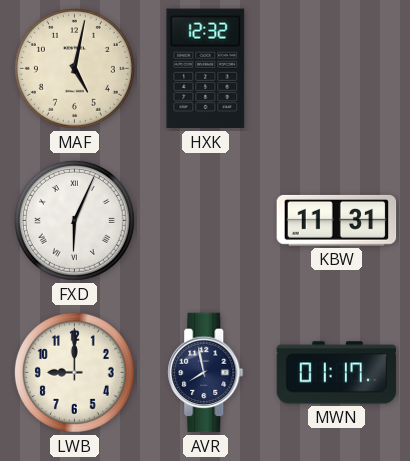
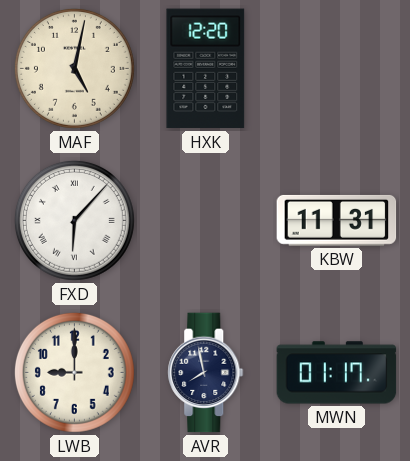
HXK: 12:32 -> 12:20
FXD: 6:04 -> 6:07
